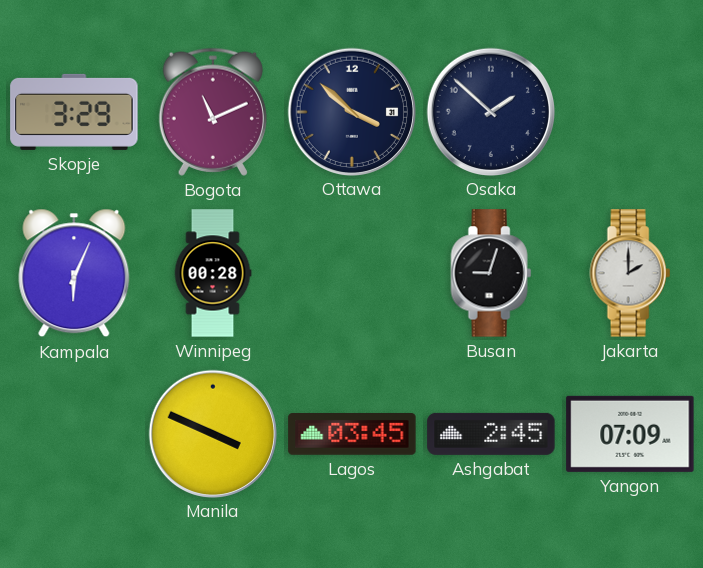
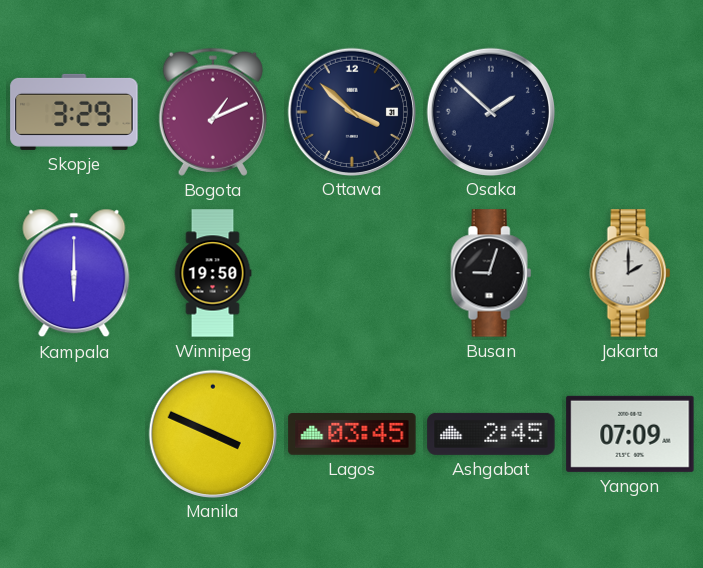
Bogota: 11:11 -> 1:11
Kampala: 6:04 -> 6:00
Winnipeg: 00:28 -> 19:50
